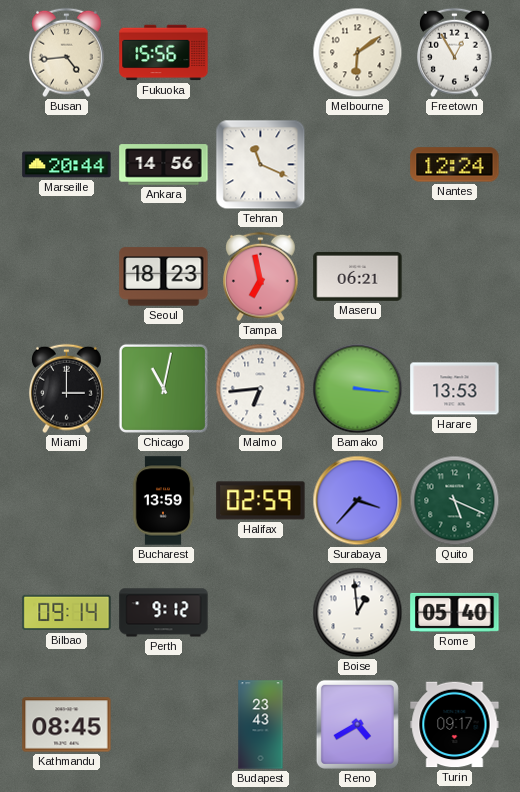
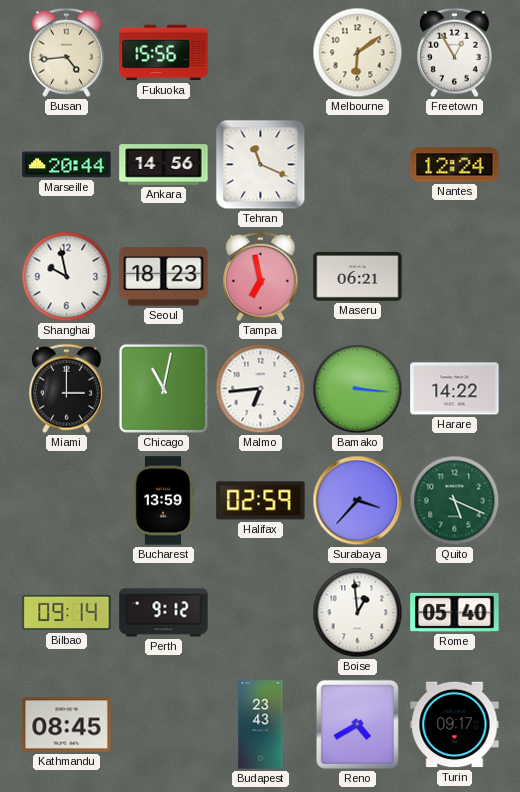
Shanghai: none -> 9:58
Harare: 13:53 -> 14:22
